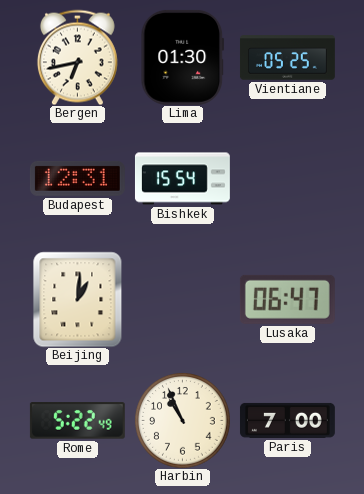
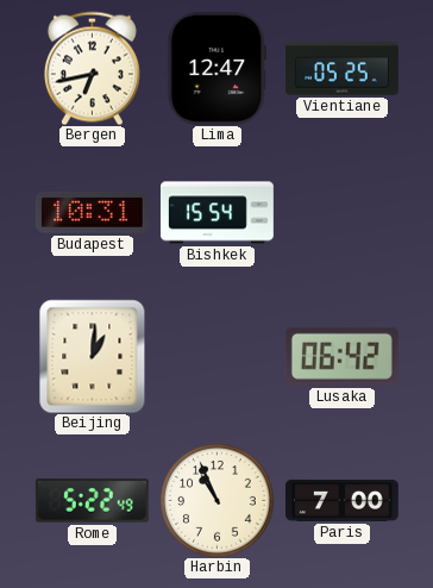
Lima: 01:30 -> 12:47
Budapest: 12:31 -> 10:31
Lusaka: 06:47 -> 06:42
